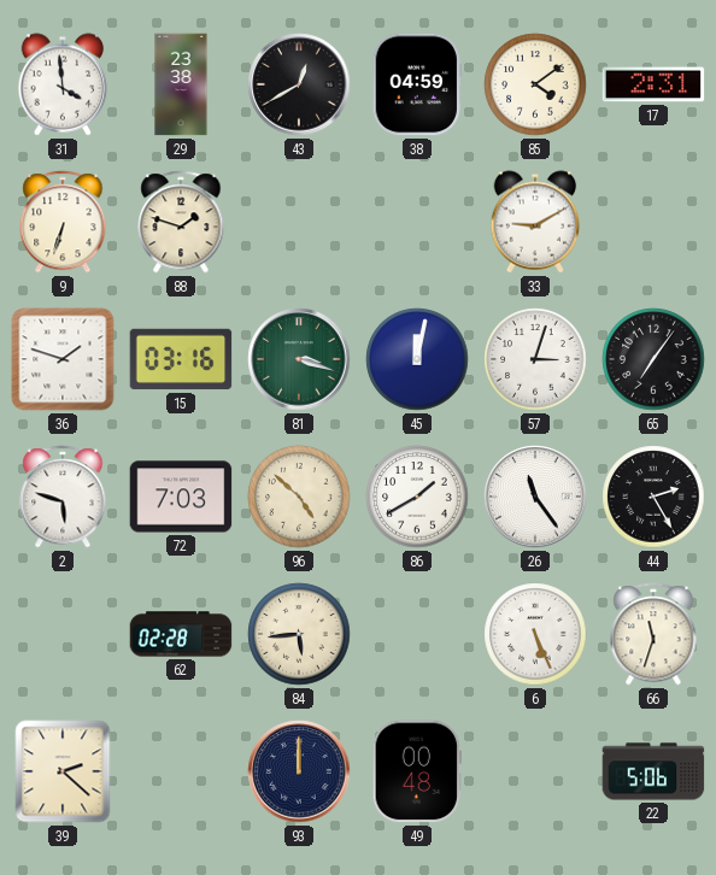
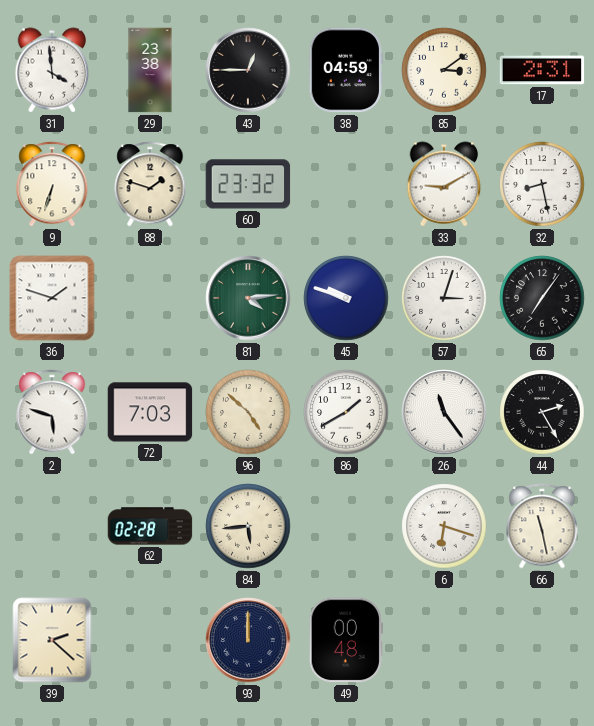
43: 12:40 -> 12:45
85: 4:09 -> 3:09
60: none -> 23:32
32: none -> 8:28
15: 03:16 -> none
81: 3:18 -> 4:14
45: 12:02 -> 9:48
6: 5:26 -> 6:18
66: 11:33 -> 11:28
22: 5:06 -> none
